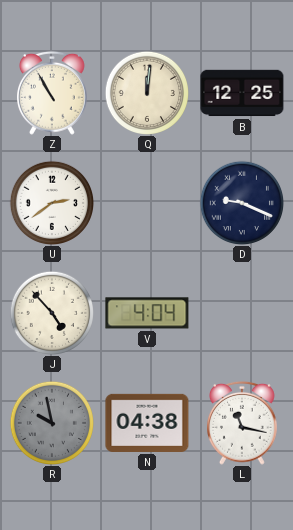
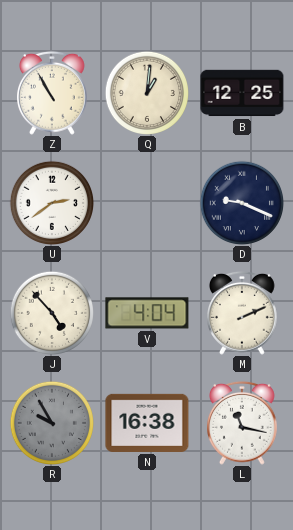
Q: 12:01 -> 1:01
M: none -> 2:11
R: 9:58 -> 9:55
N: 04:38 -> 16:38
